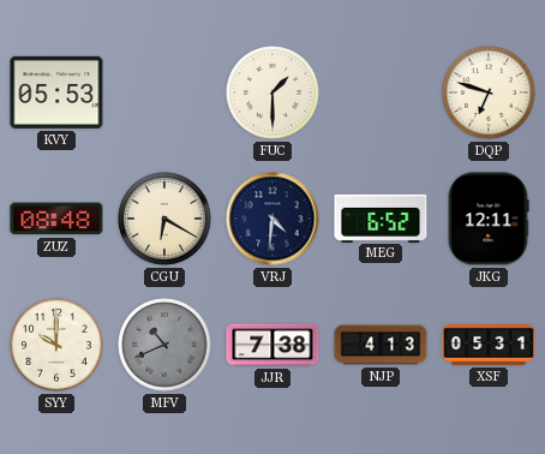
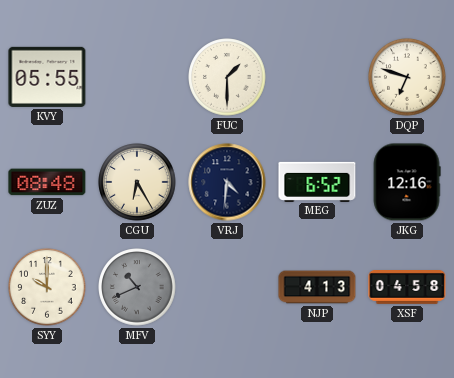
KVY: 05:53 -> 05:55
CGU: 6:20 -> 6:25
JKG: 12:11 -> 12:16
JJR: 7:38 -> none
XSF: 05:31 -> 04:58
